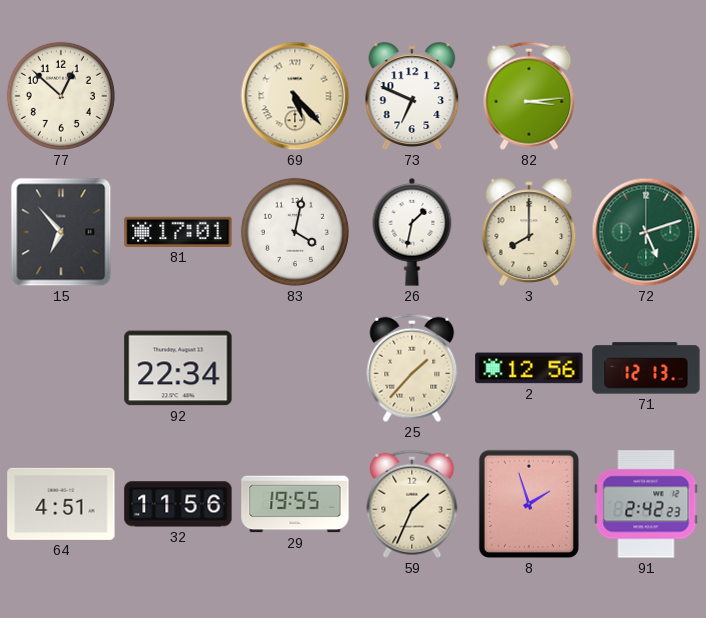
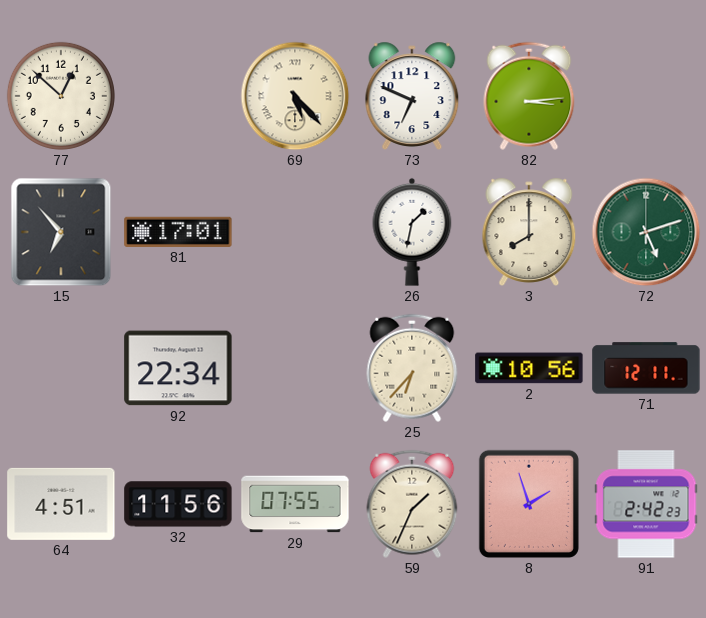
83: 4:02 -> none
25: 1:37 -> 6:37
2: 12:56 -> 10:56
71: 12:13 -> 12:11
29: 19:55 -> 07:55
